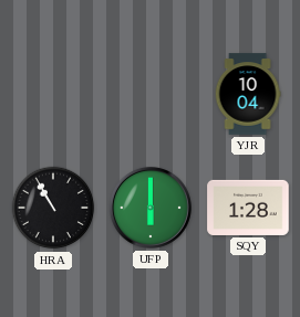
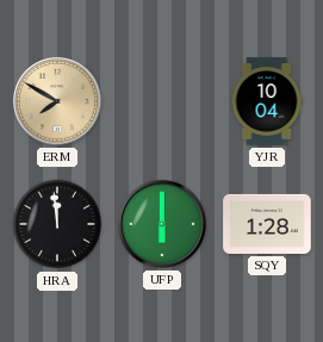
ERM: none -> 7:50
HRA: 10:55 -> 11:59
